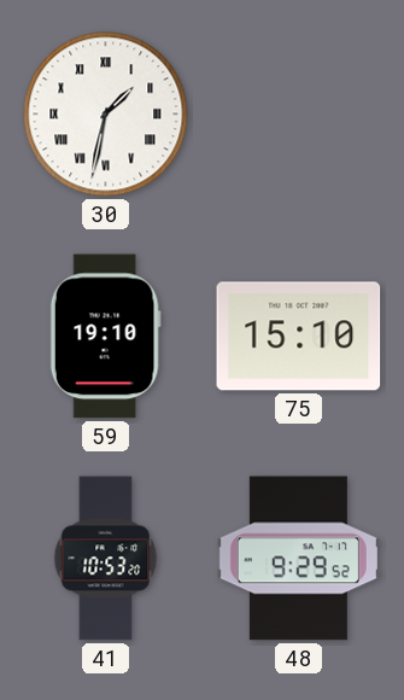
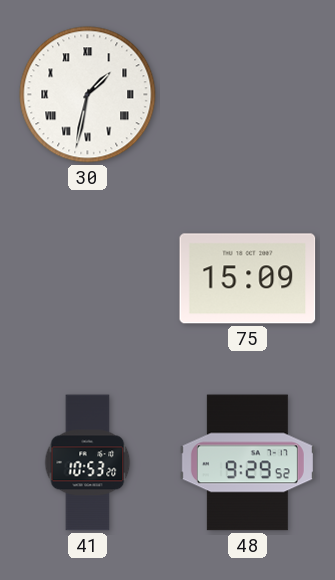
59: 19:10 -> none
75: 15:10 -> 15:09
